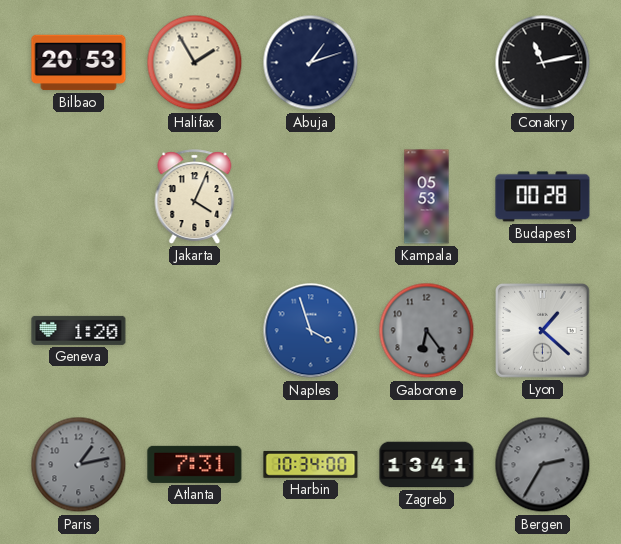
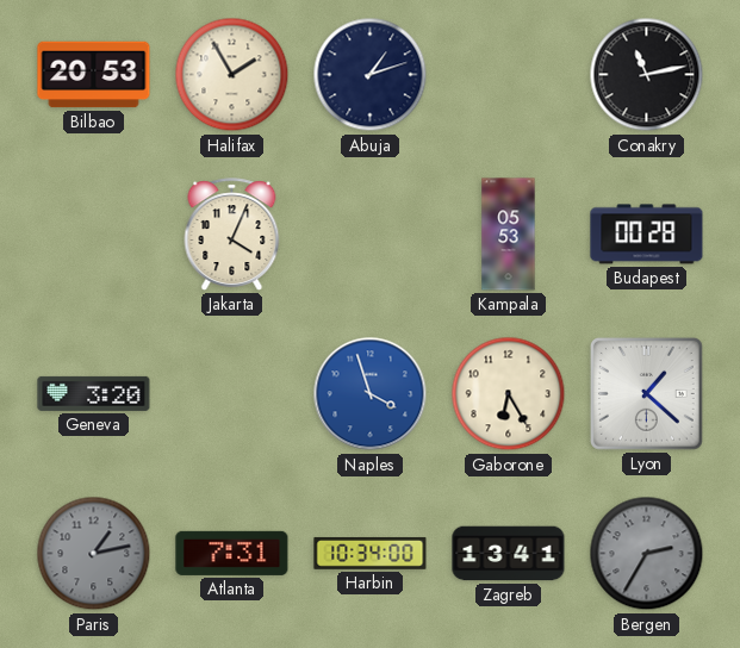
Geneva: 1:20 -> 3:20
Gaborone: 6:24 -> 6:25
Gaborone dial: grey -> cream
